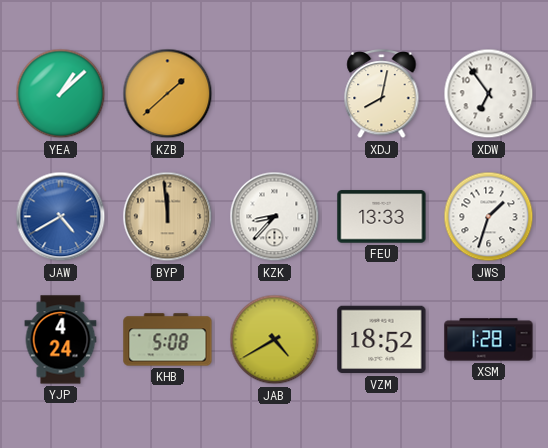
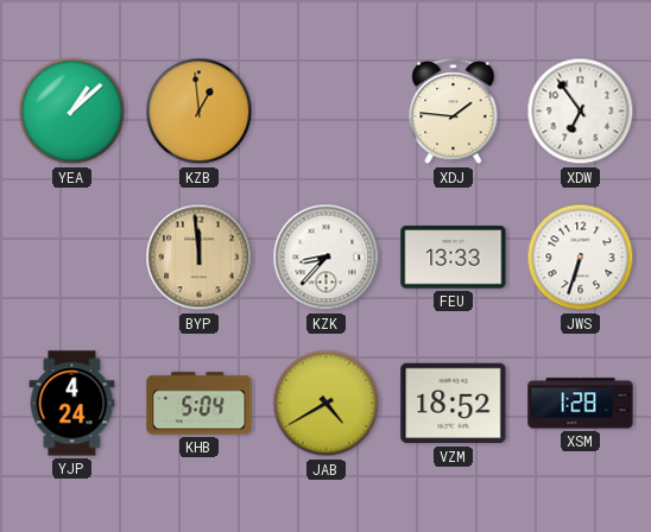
KZB: 1:38 -> 12:59
XDJ: 8:02 -> 1:46
JAW: 4:40 -> none
JWS: 1:33 -> 6:33
KHB: 5:08 -> 5:04
